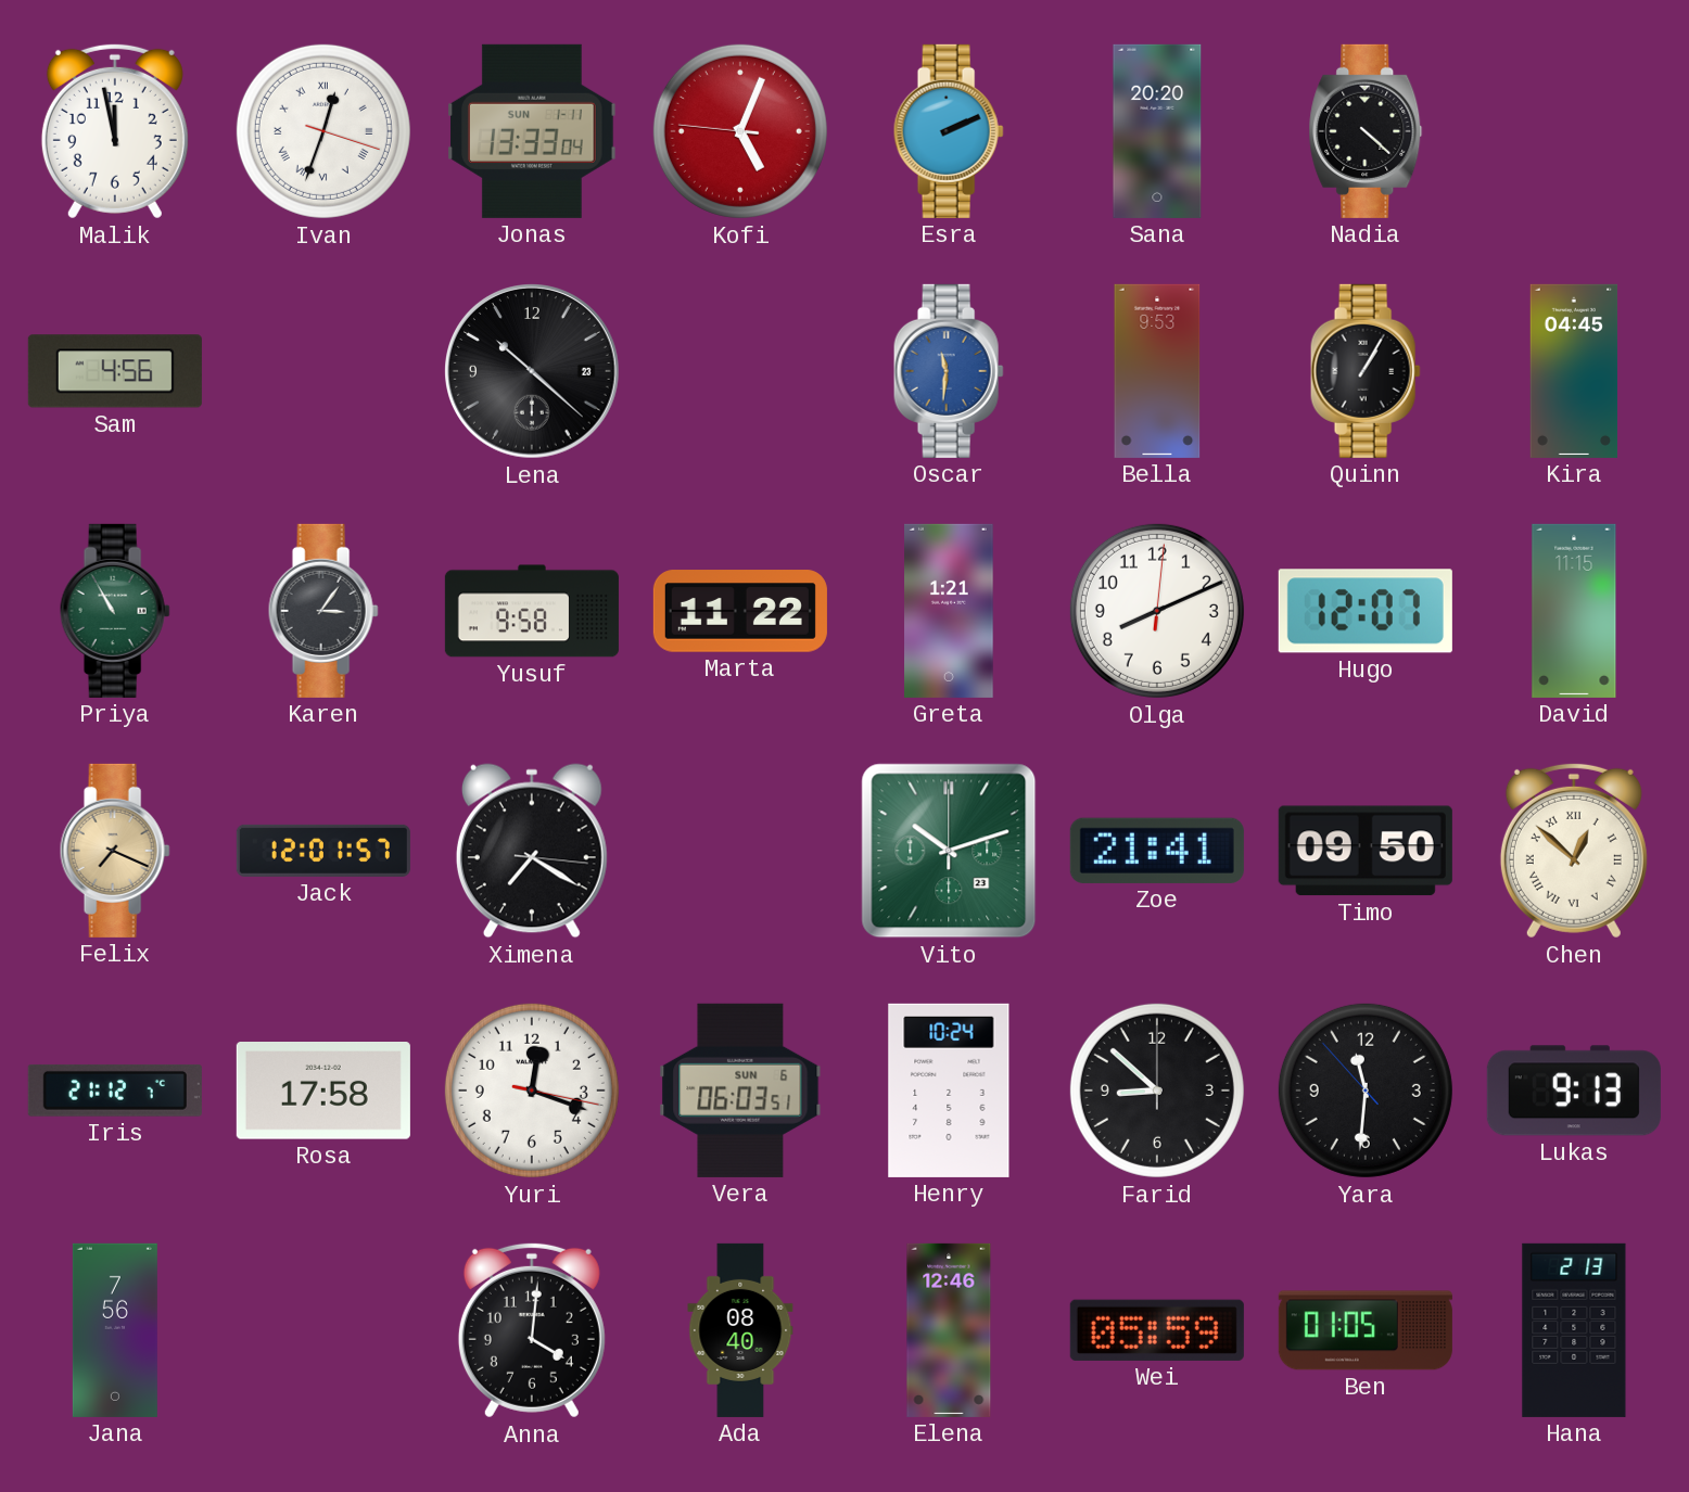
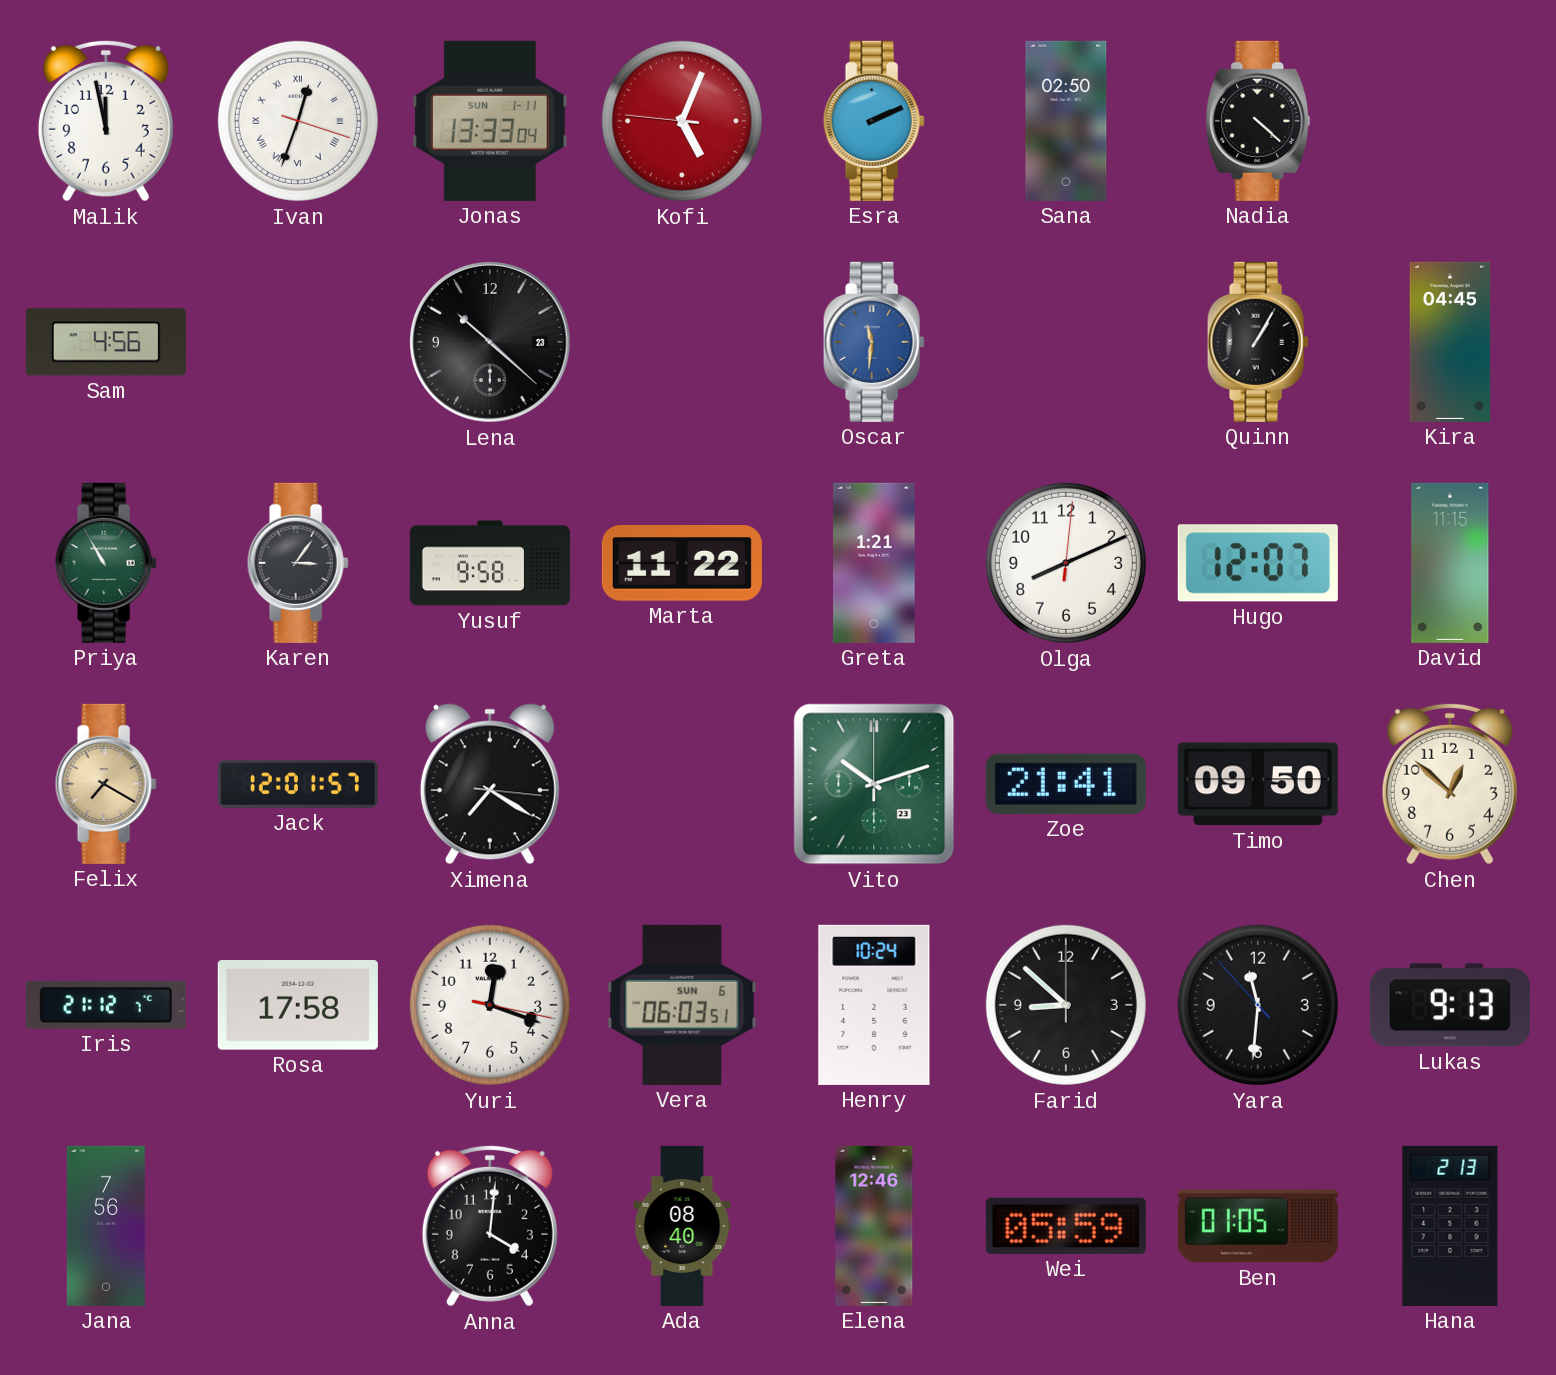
Sana: 20:20 -> 02:50
Bella: 9:53 -> none
Felix: 7:19 -> 7:20
Chen numerals: Roman -> Arabic
